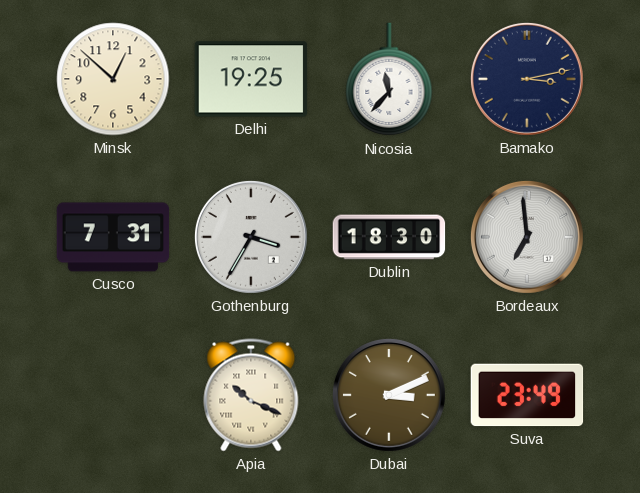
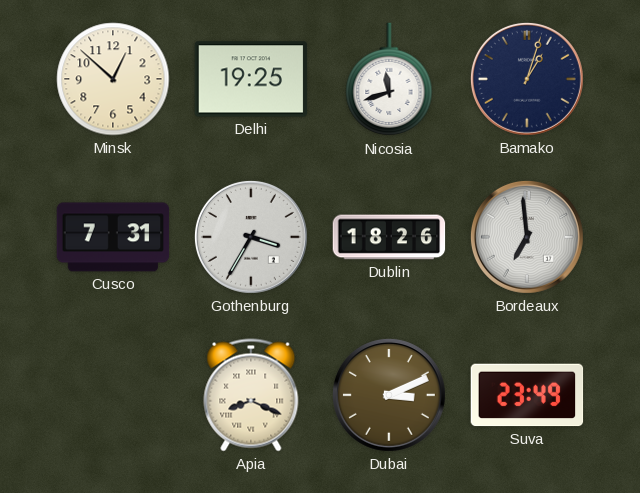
Nicosia: 11:37 -> 11:42
Bamako: 3:13 -> 1:03
Dublin: 18:30 -> 18:26
Apia: 10:19 -> 8:19
